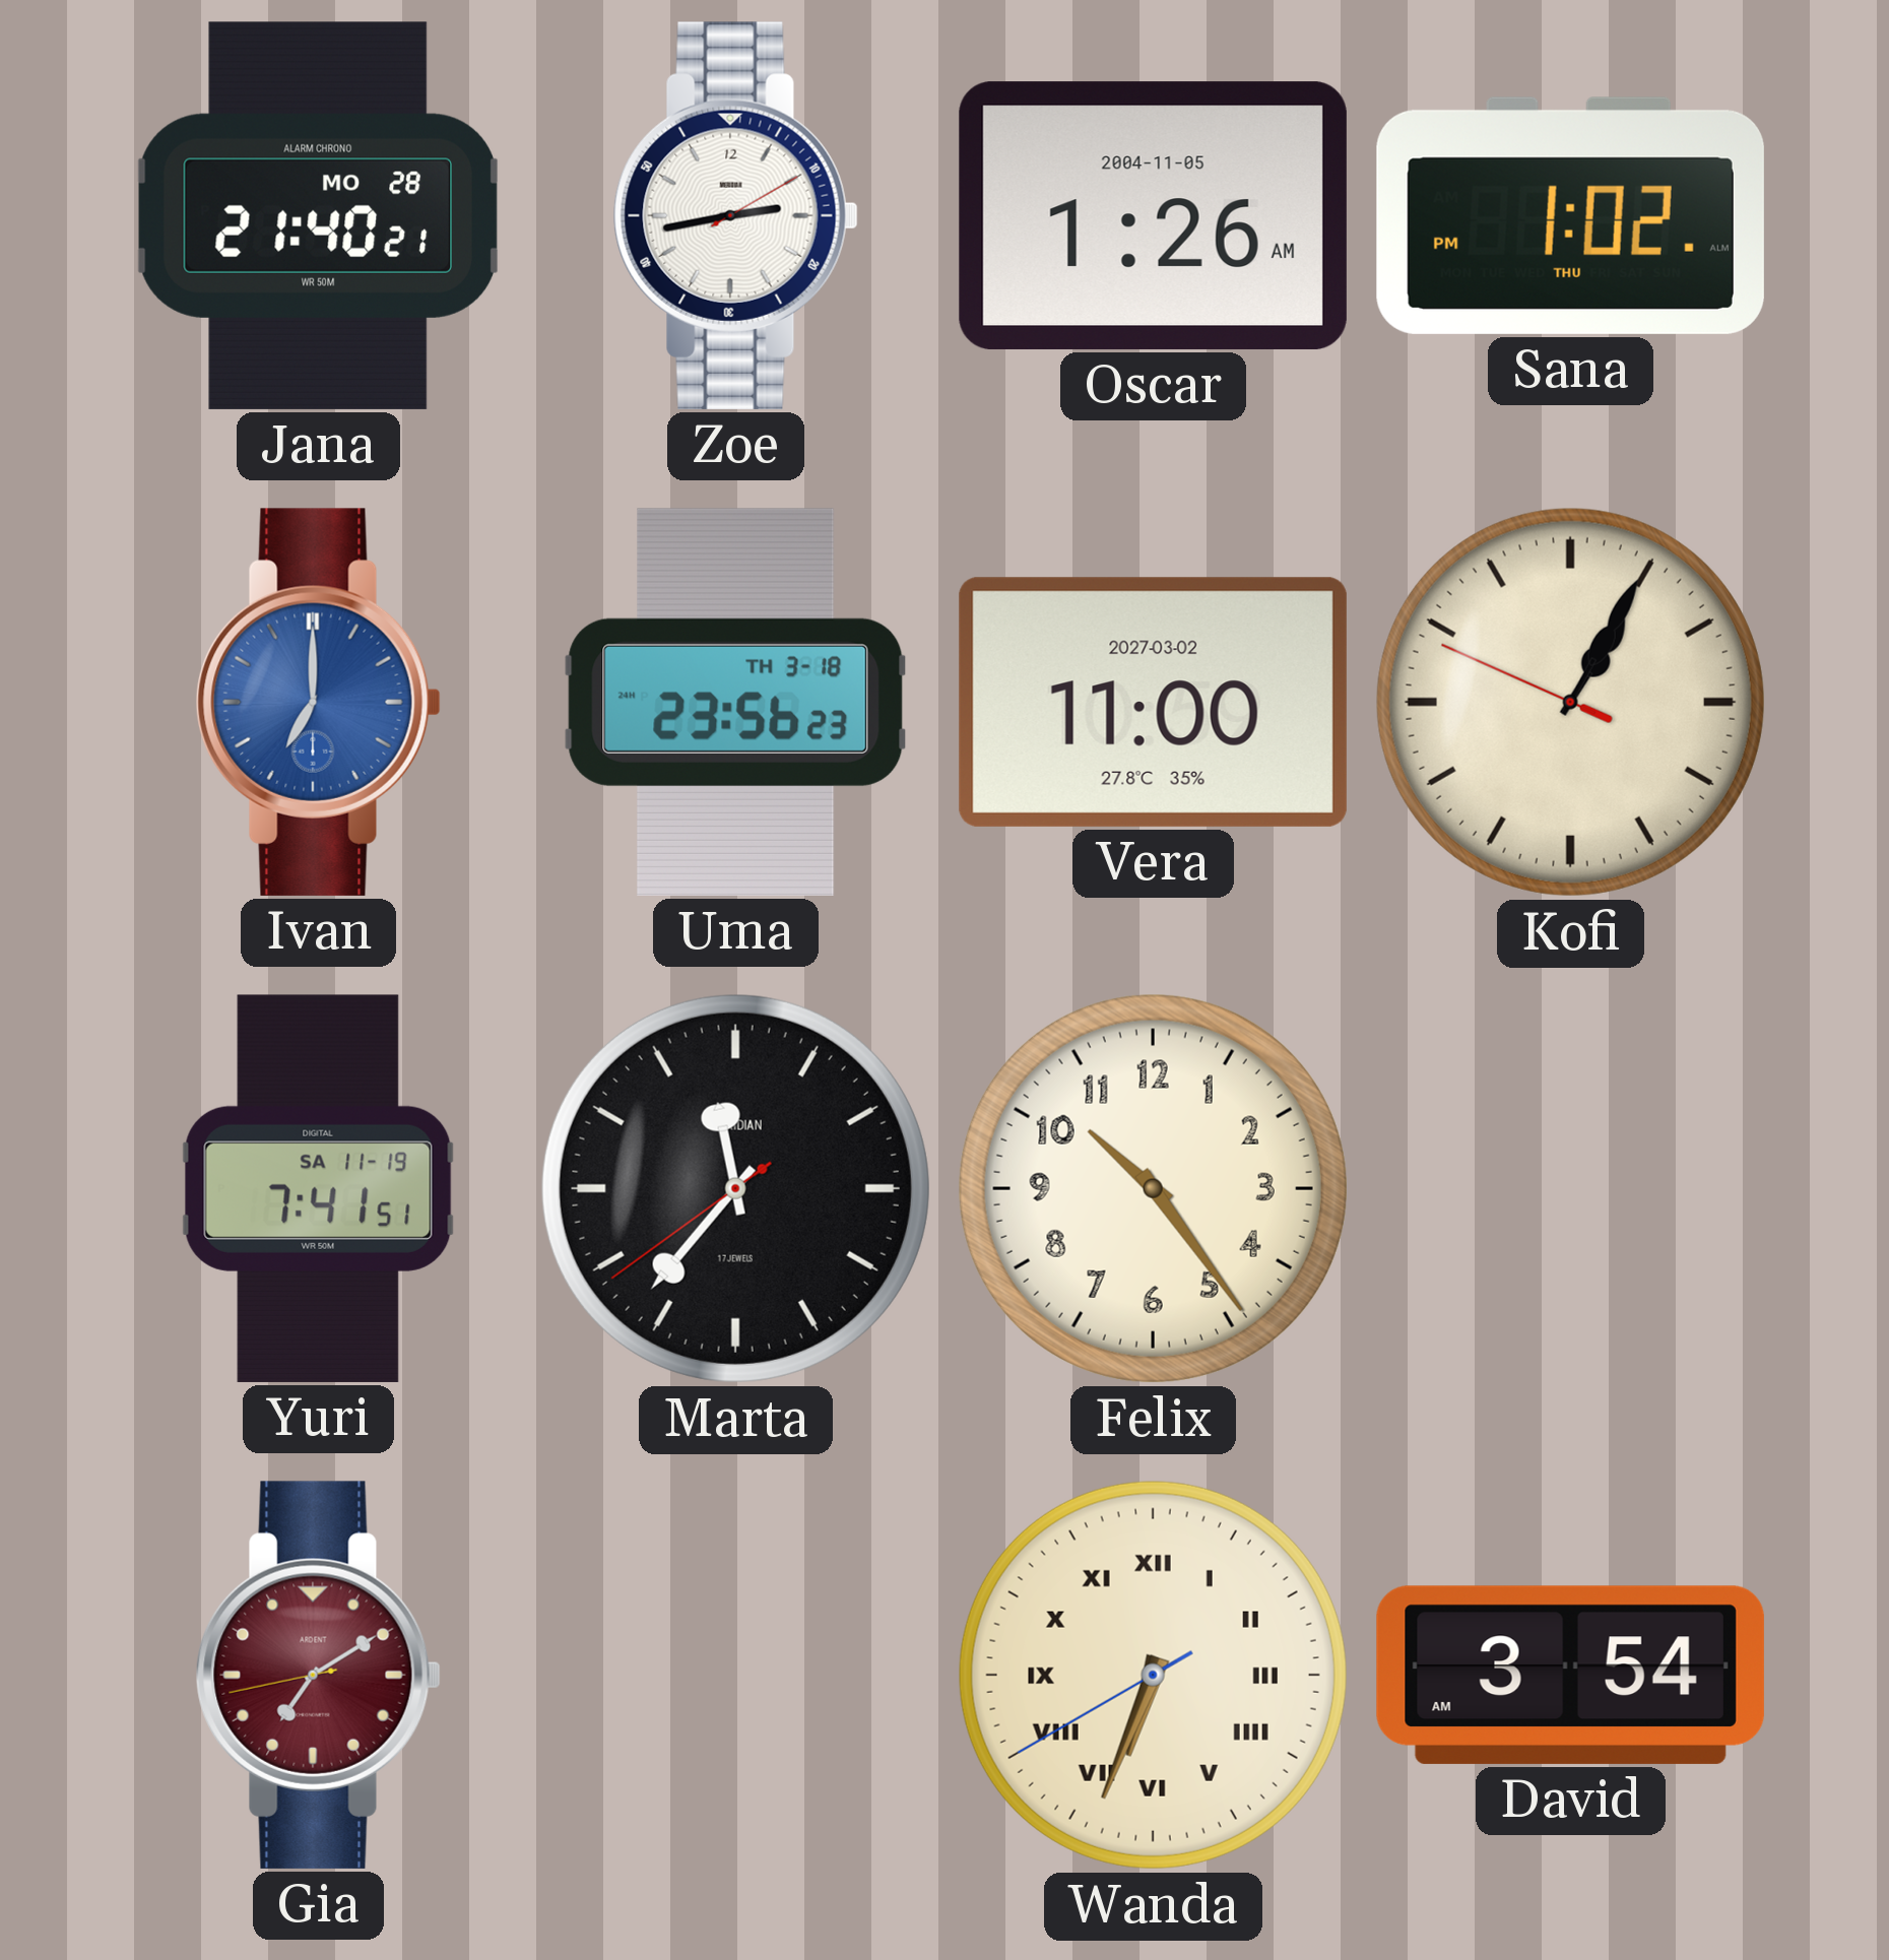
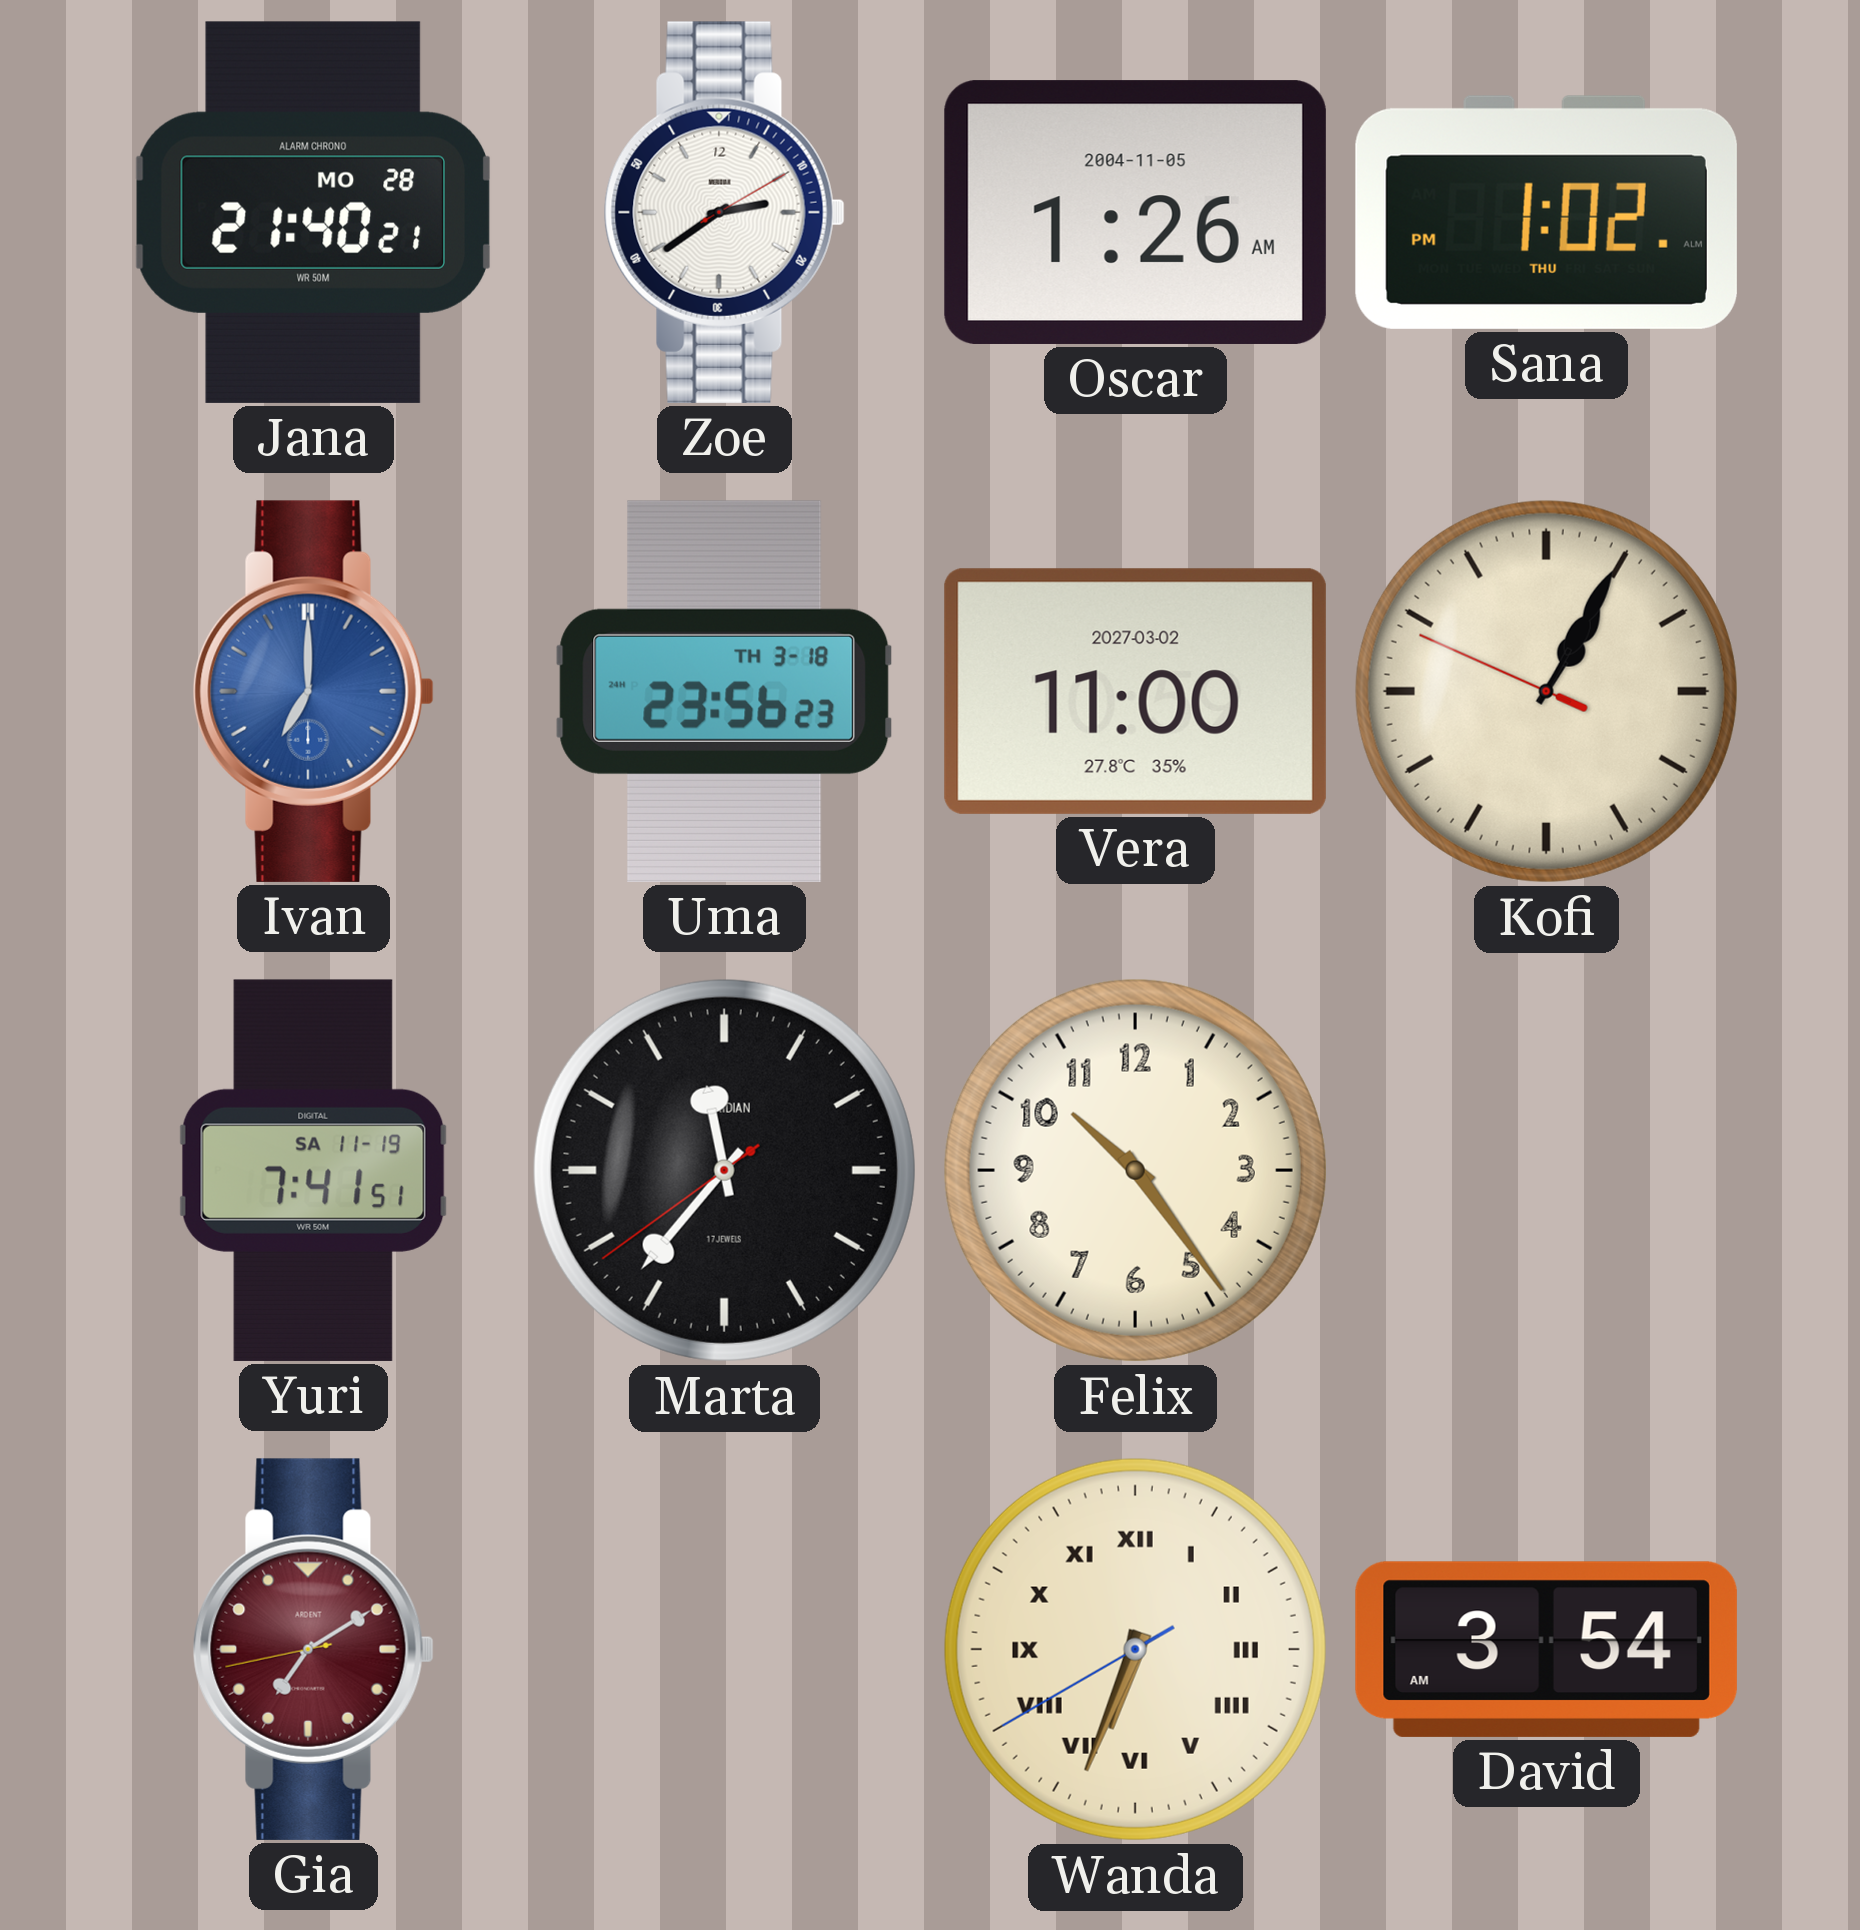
Zoe: 2:43 -> 2:39
